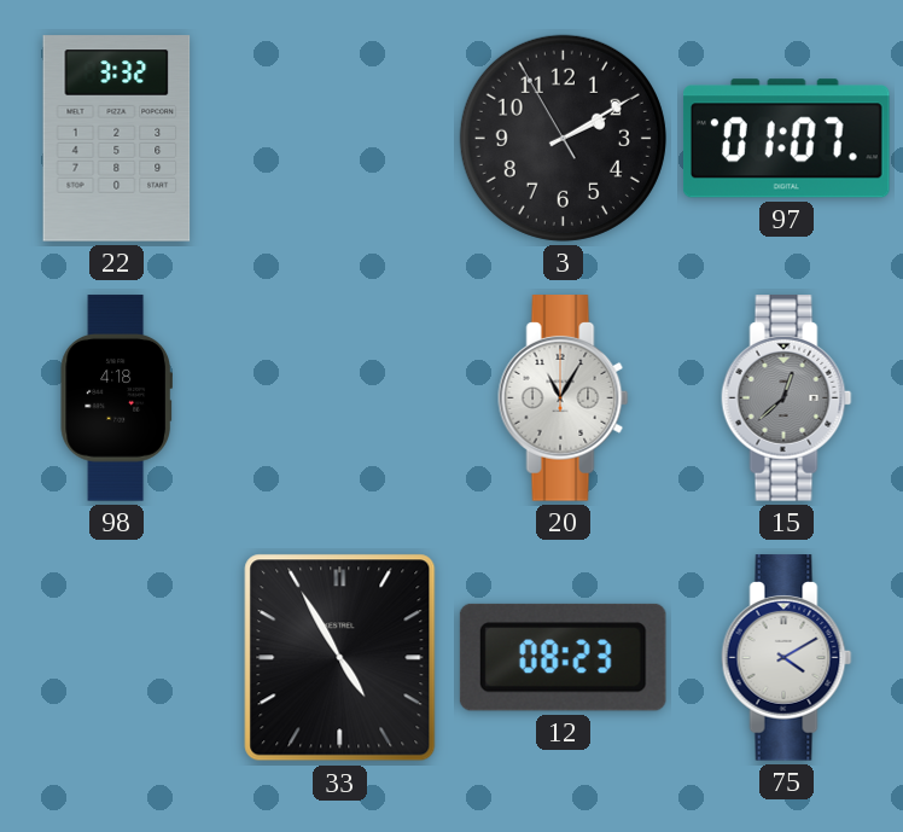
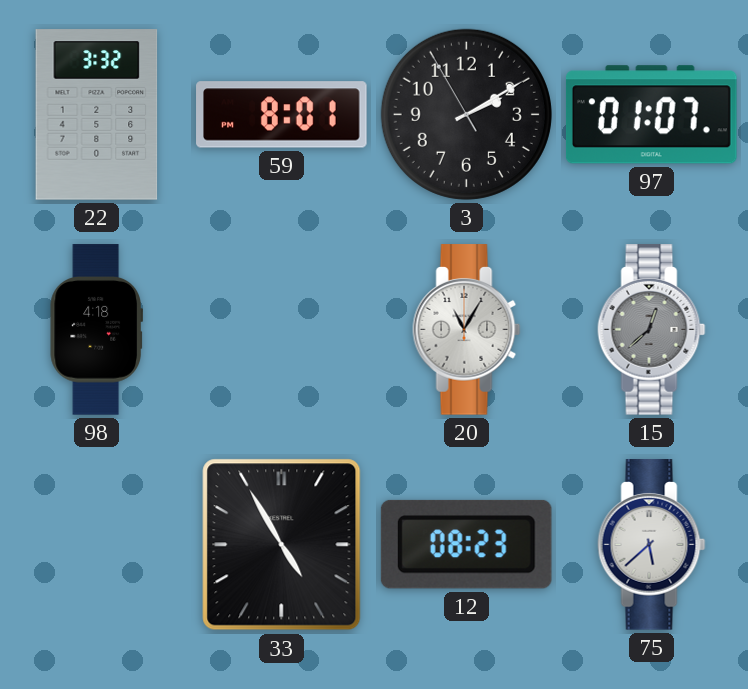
59: none -> 8:01
75: 4:10 -> 5:38
